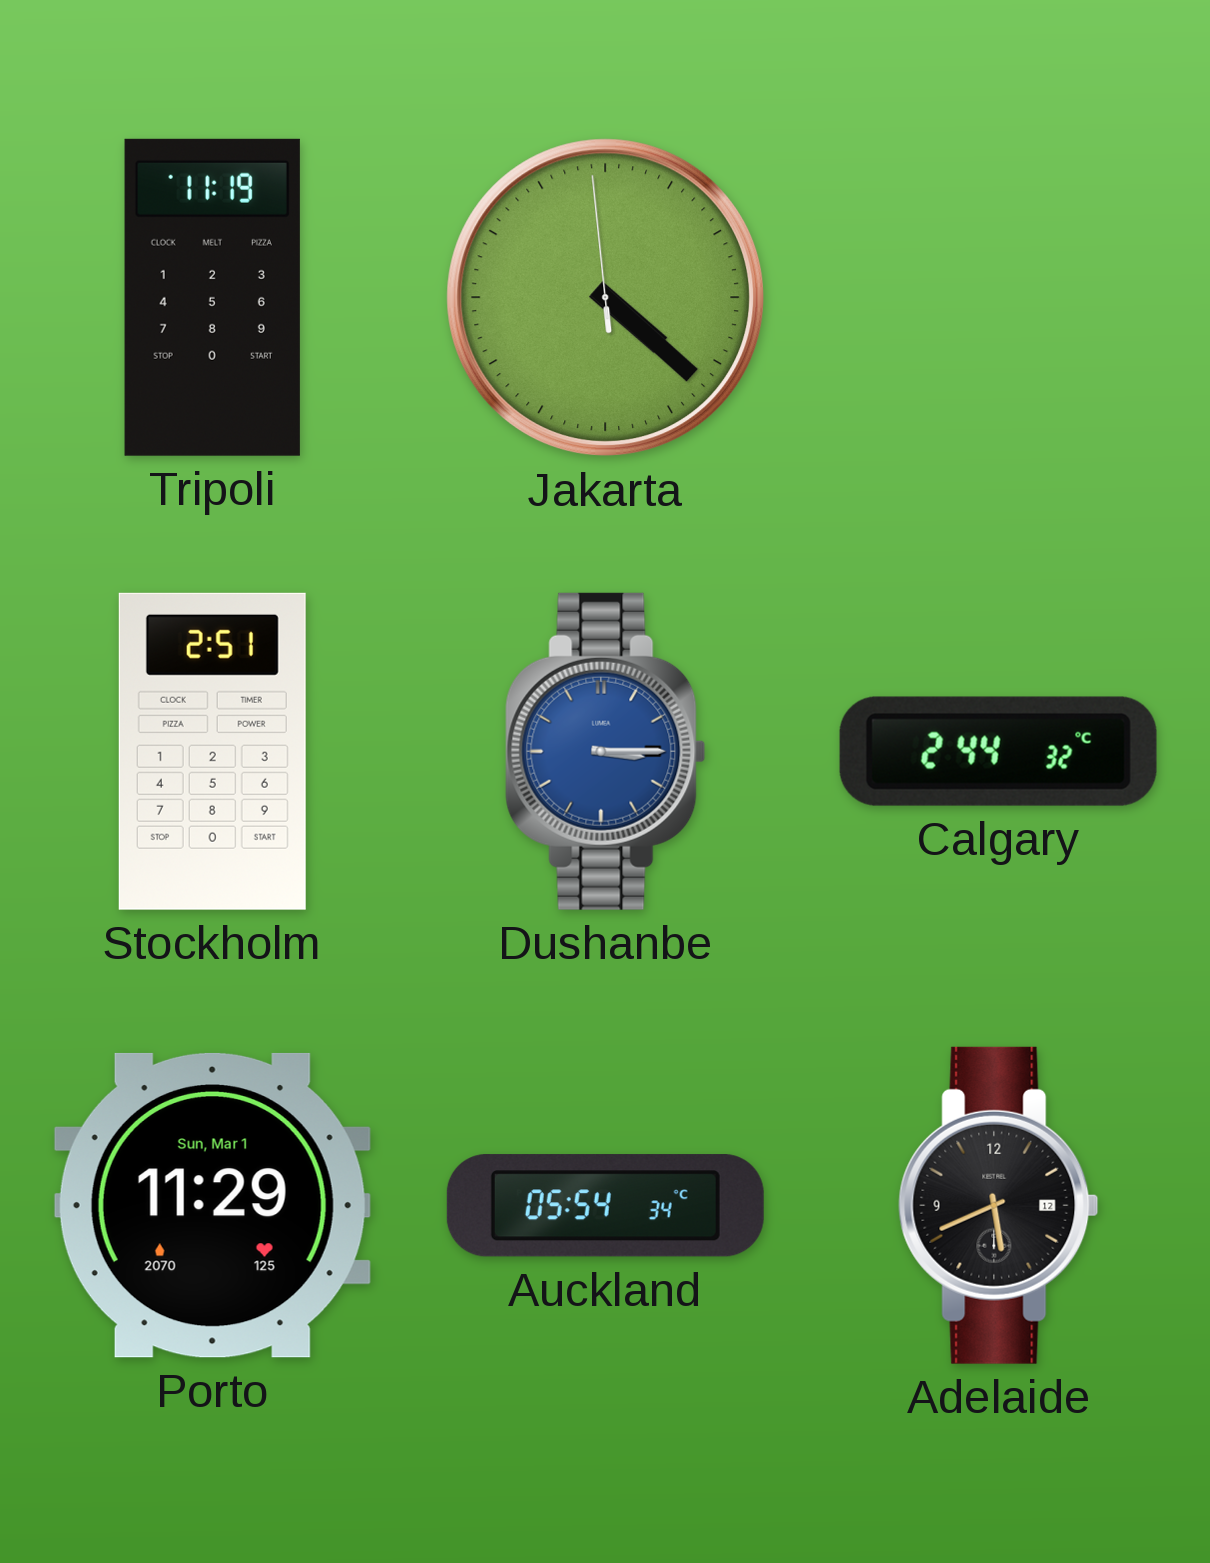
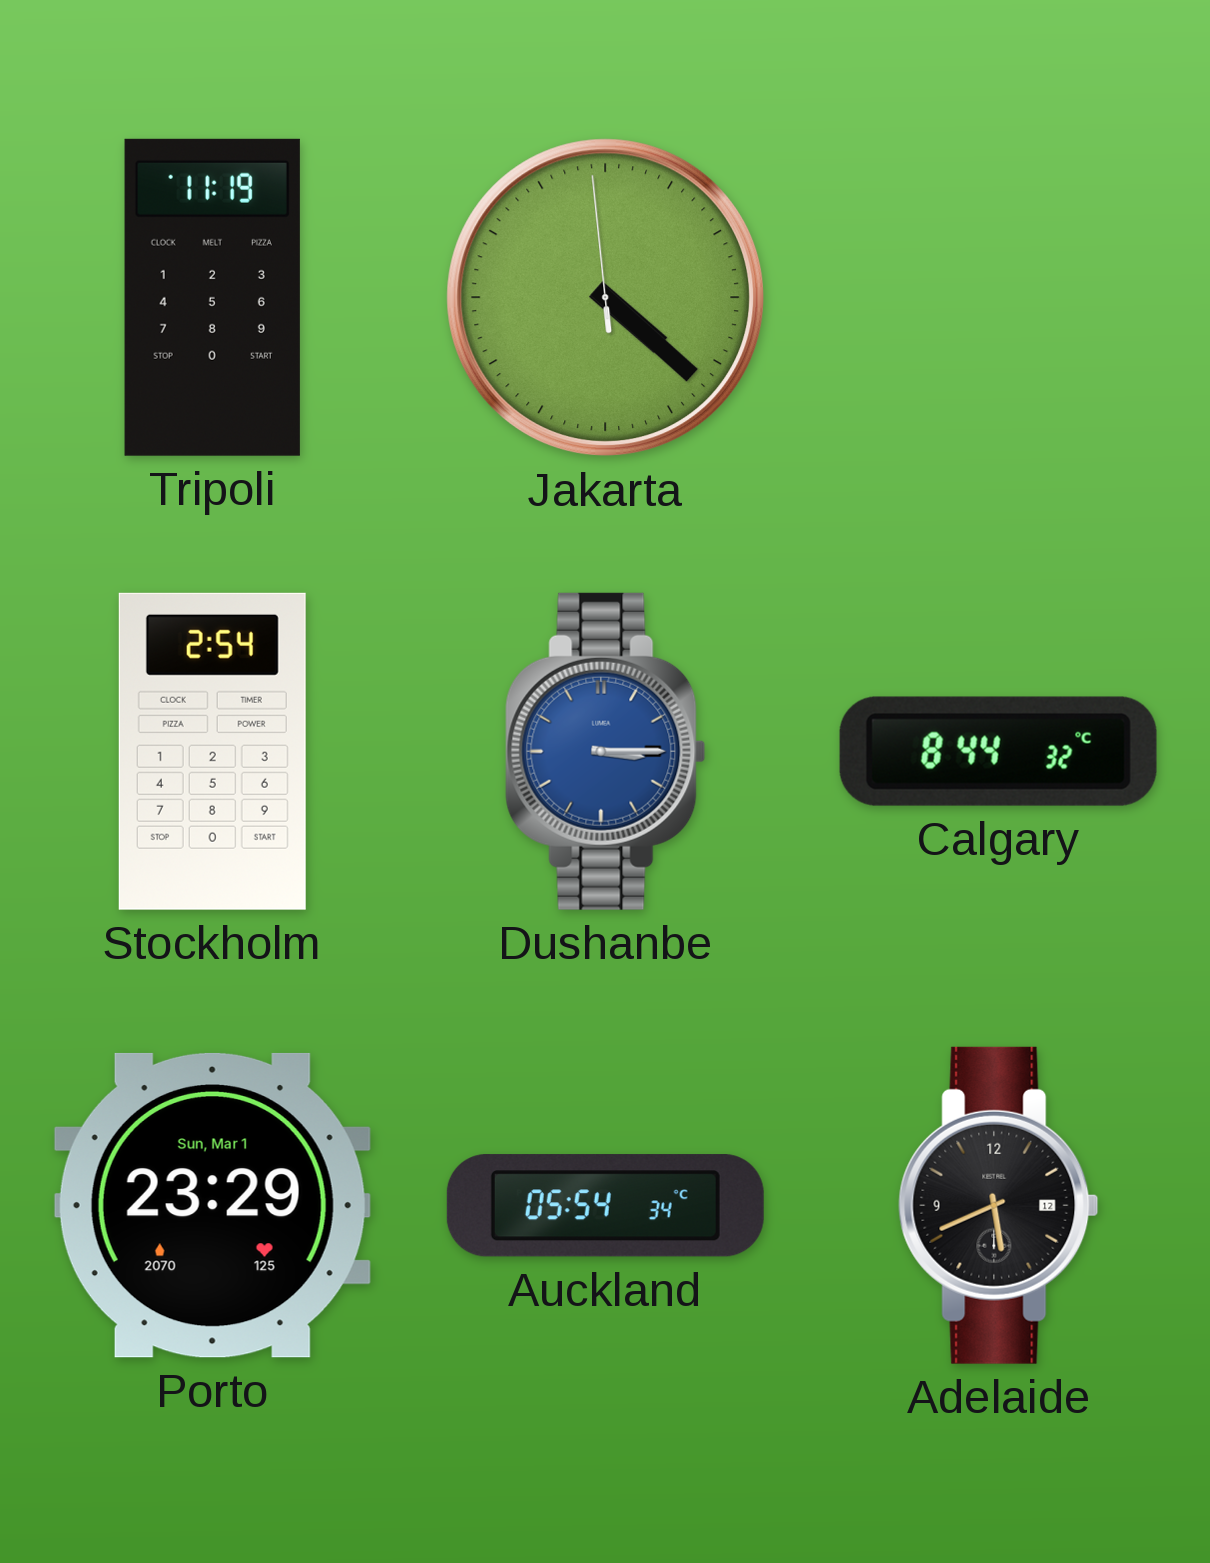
Stockholm: 2:51 -> 2:54
Calgary: 2:44 -> 8:44
Porto: 11:29 -> 23:29
